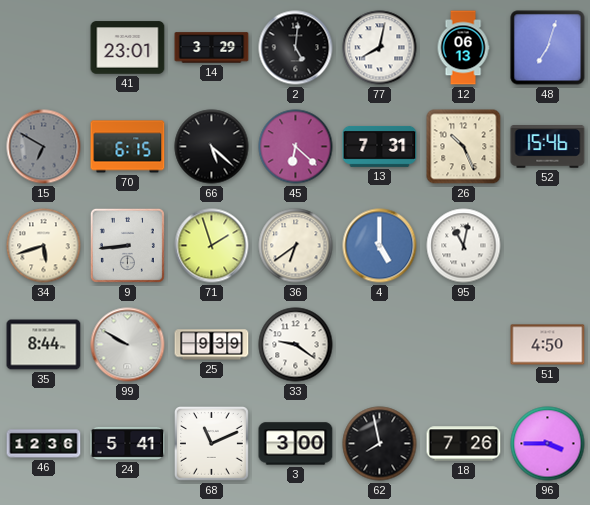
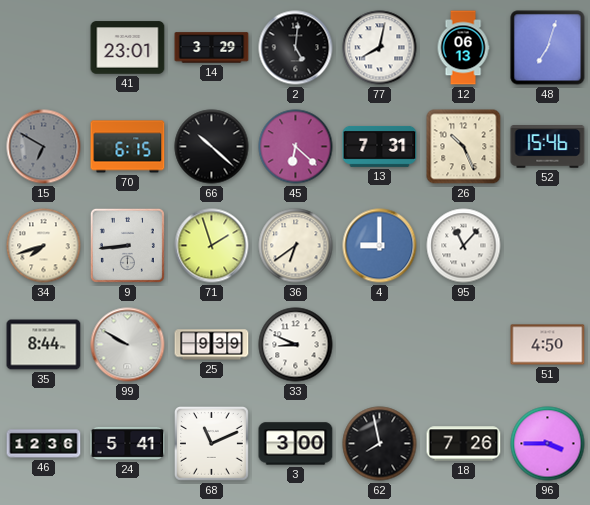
66: 5:22 -> 10:22
34: 5:42 -> 7:42
4: 5:00 -> 9:00
95: 11:02 -> 11:07
33: 9:21 -> 8:49
